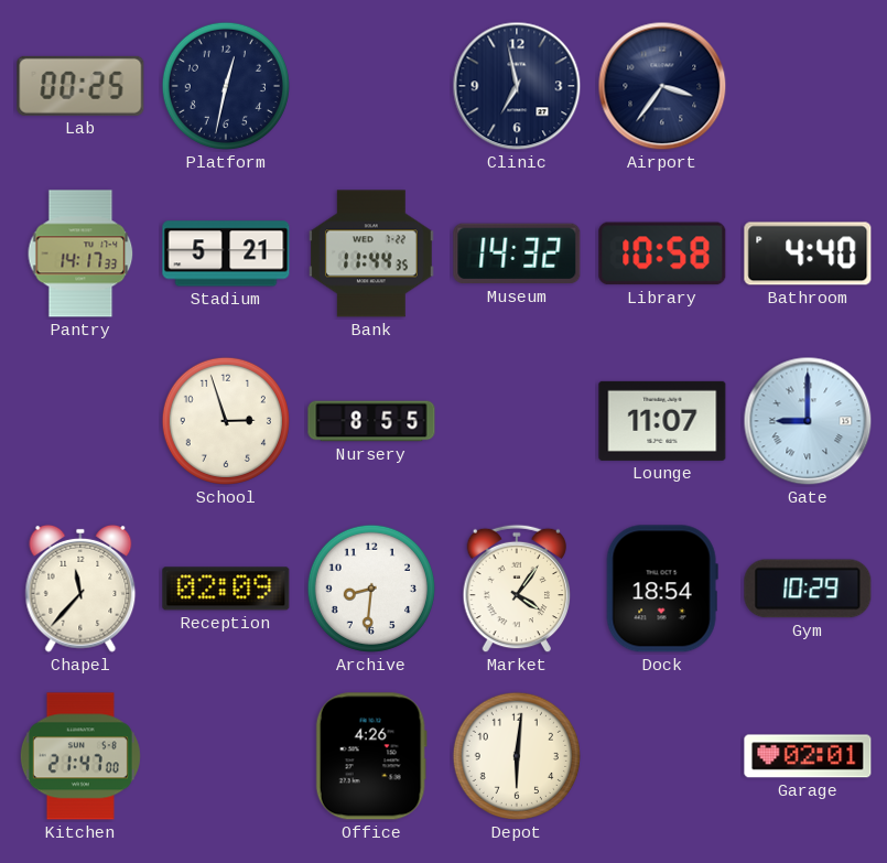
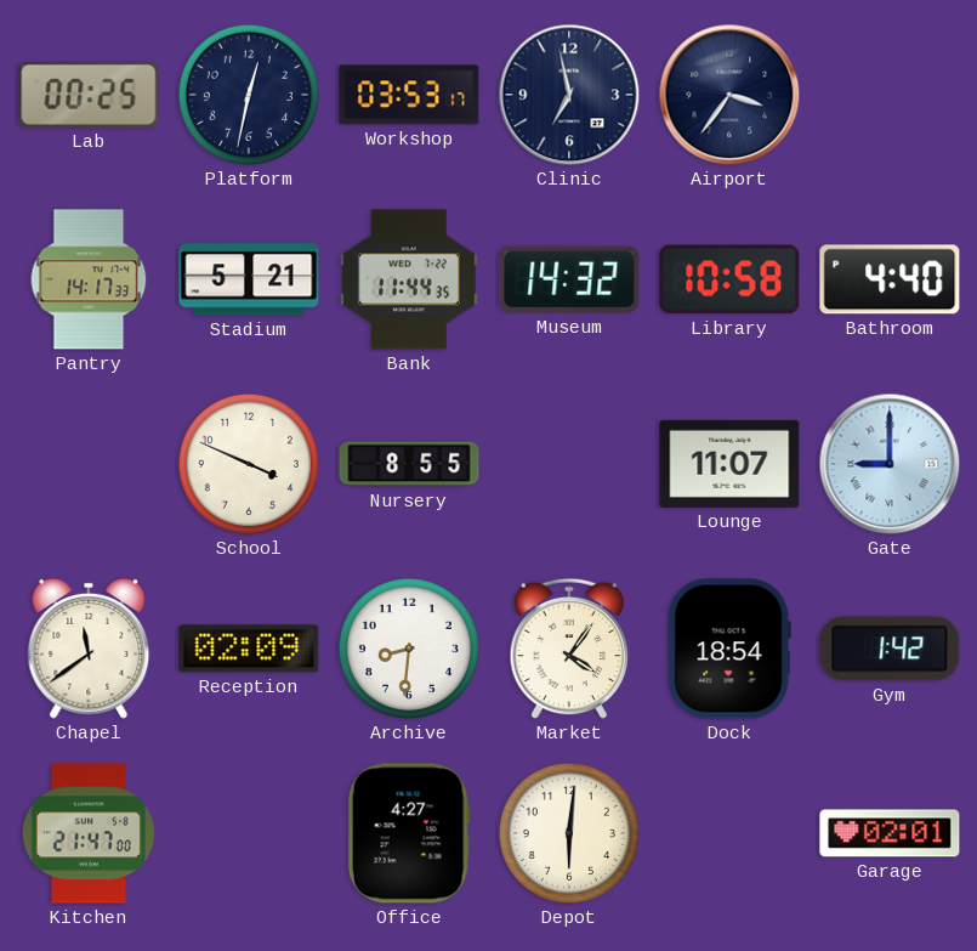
Workshop: none -> 03:53
School: 2:57 -> 3:49
Chapel: 11:37 -> 11:39
Gym: 10:29 -> 1:42
Office: 4:26 -> 4:27
